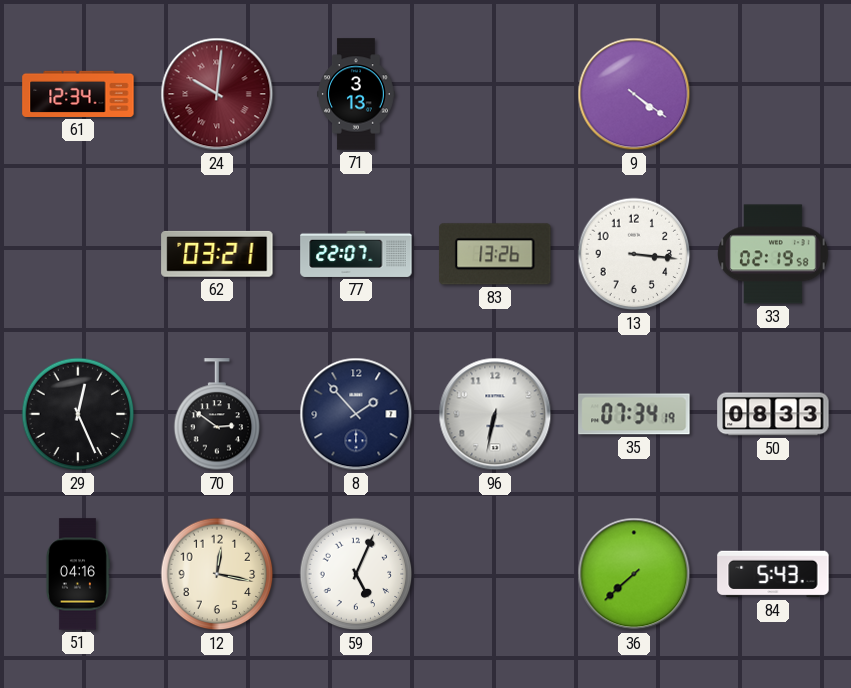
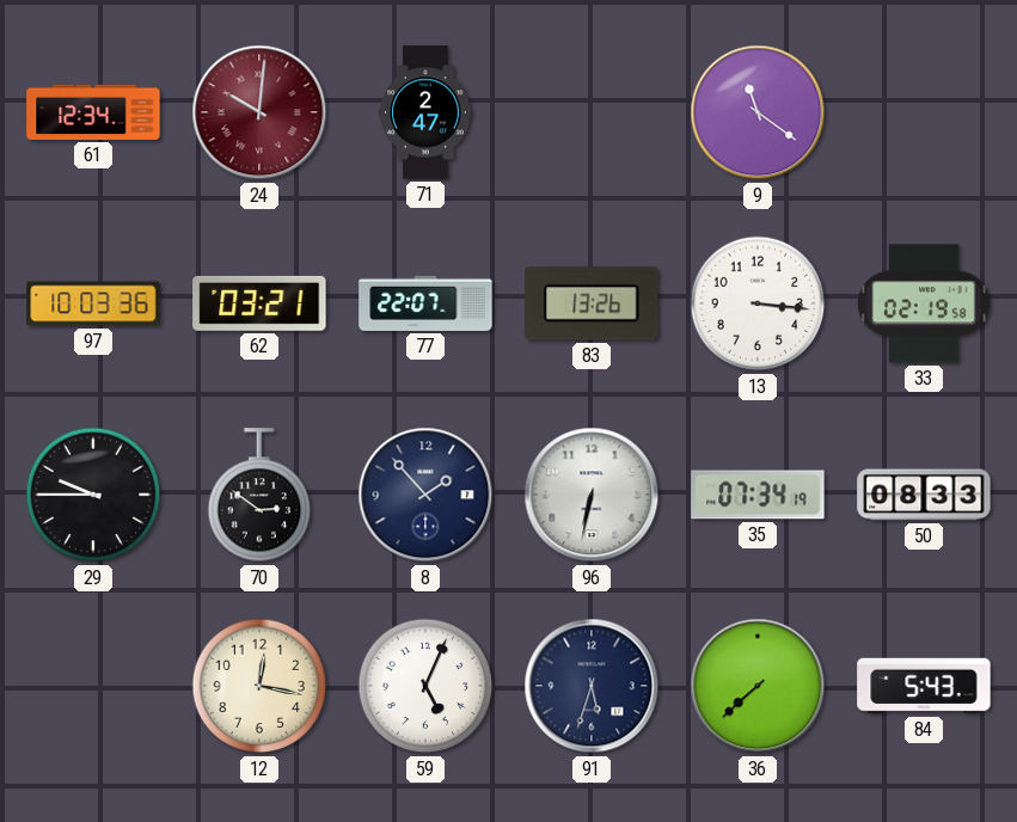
71: 3:13 -> 2:47
9: 4:21 -> 11:21
97: none -> 10:03
29: 12:26 -> 9:45
51: 04:16 -> none
91: none -> 5:33
